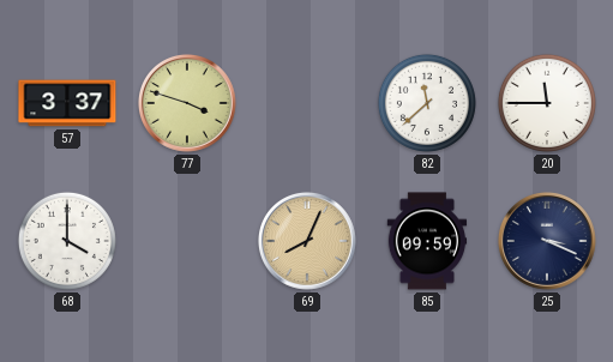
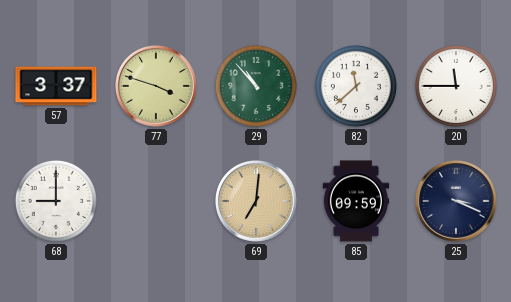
29: none -> 10:53
68: 4:00 -> 9:00
69: 8:04 -> 7:01
